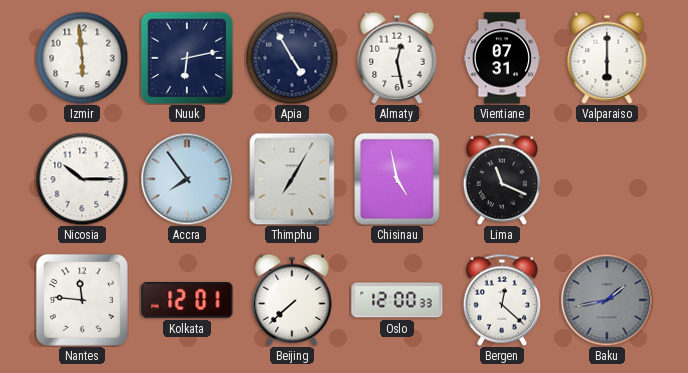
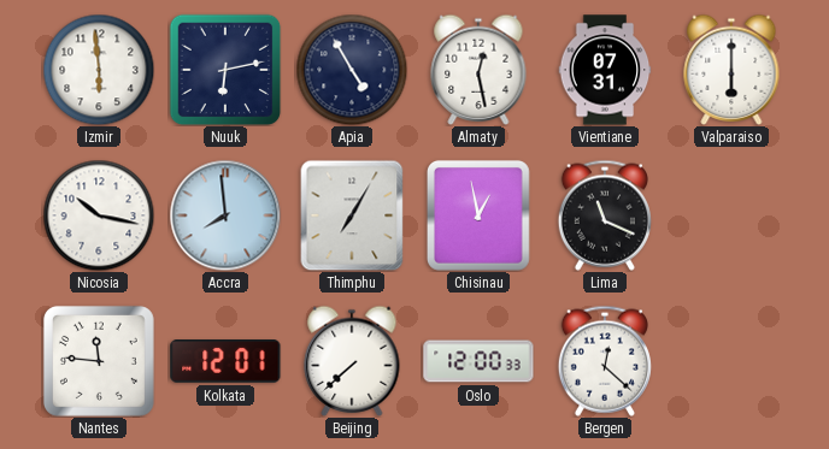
Nicosia: 10:15 -> 10:17
Accra: 7:54 -> 7:59
Chisinau: 4:58 -> 12:58
Baku: 1:43 -> none
